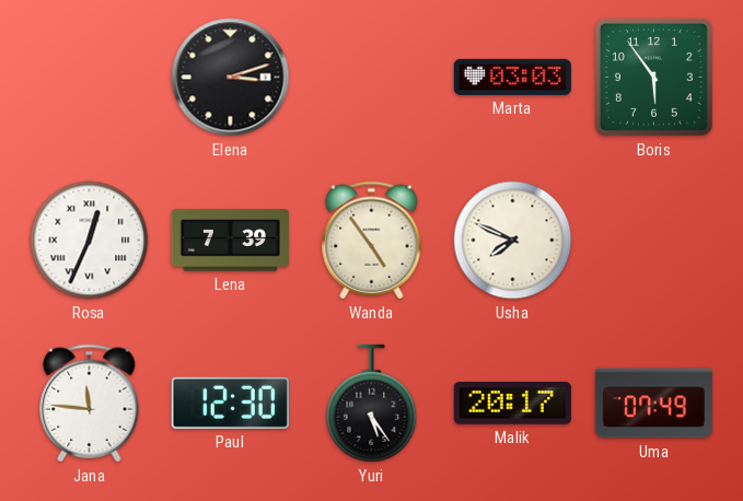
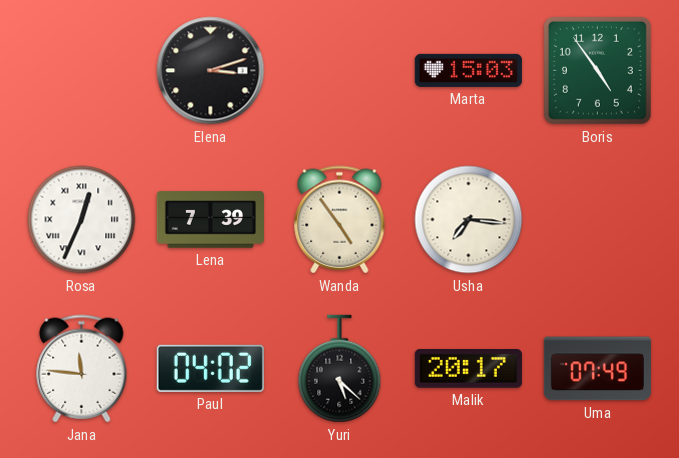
Marta: 03:03 -> 15:03
Boris: 5:54 -> 4:54
Usha: 7:49 -> 7:16
Paul: 12:30 -> 04:02
Yuri: 5:24 -> 5:22
